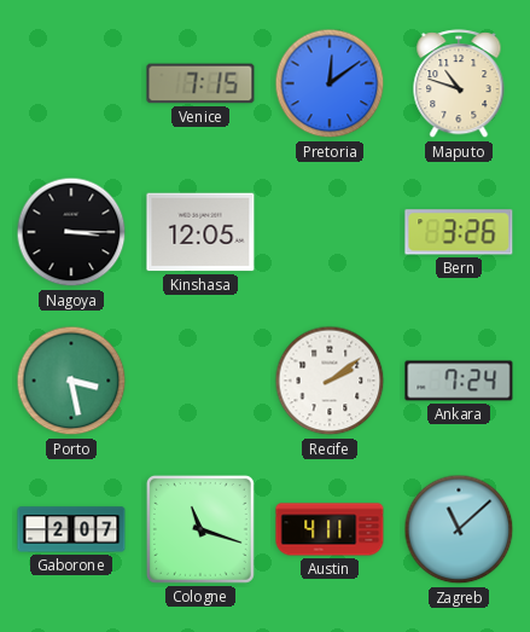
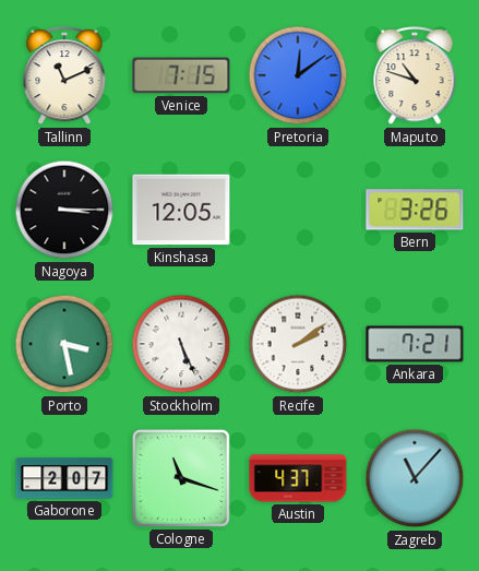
Tallinn: none -> 11:11
Stockholm: none -> 5:26
Ankara: 7:24 -> 7:21
Austin: 4:11 -> 4:37
Zagreb: 11:08 -> 11:07
